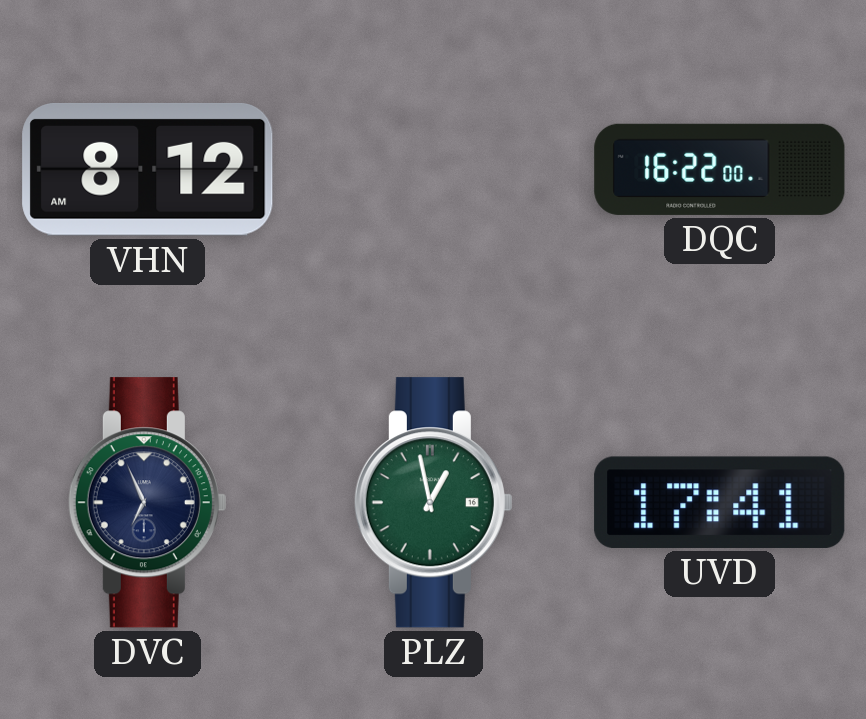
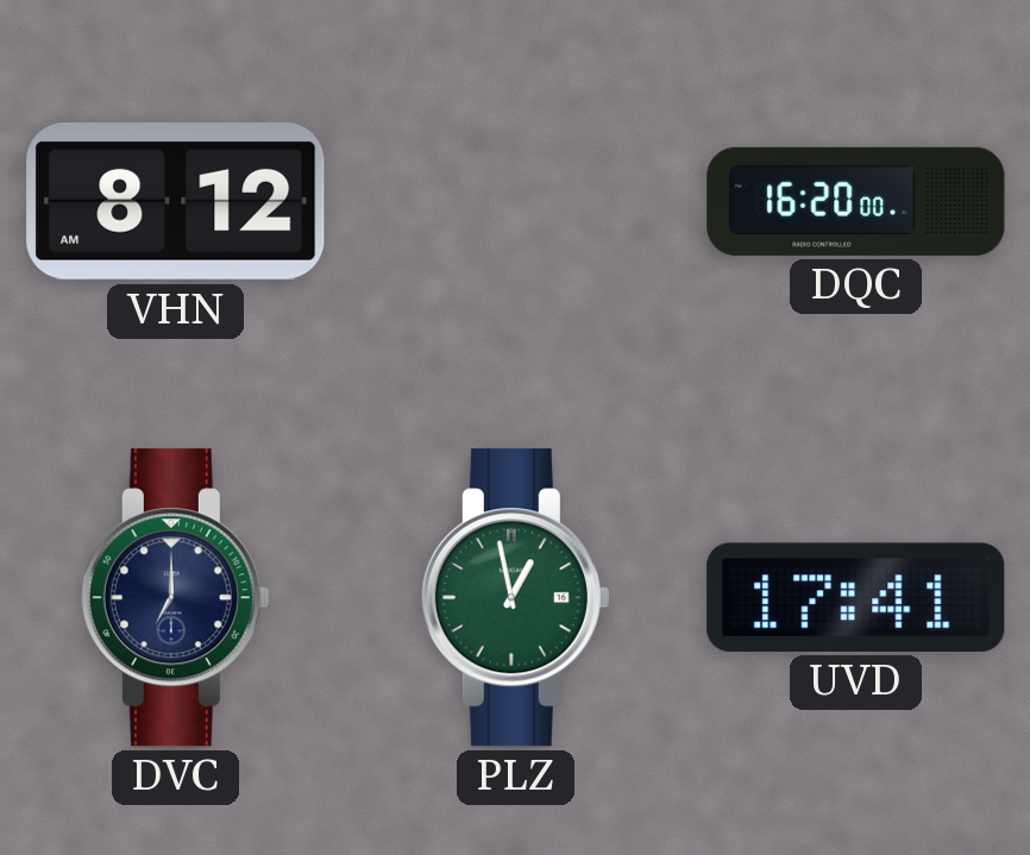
DQC: 16:22 -> 16:20
DVC: 6:56 -> 7:00
